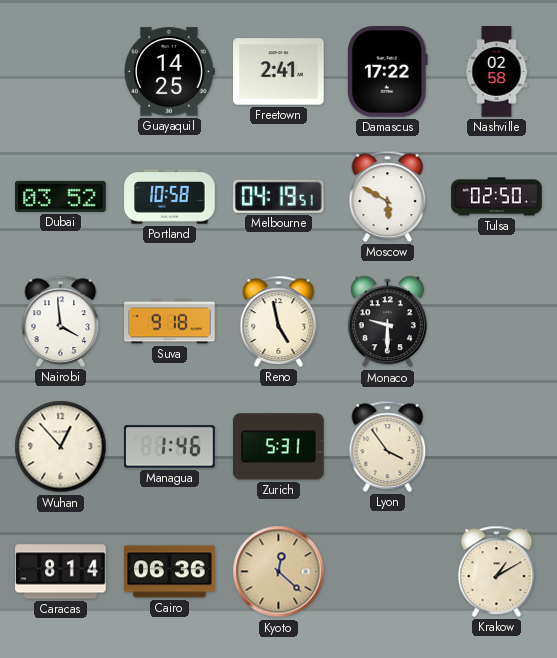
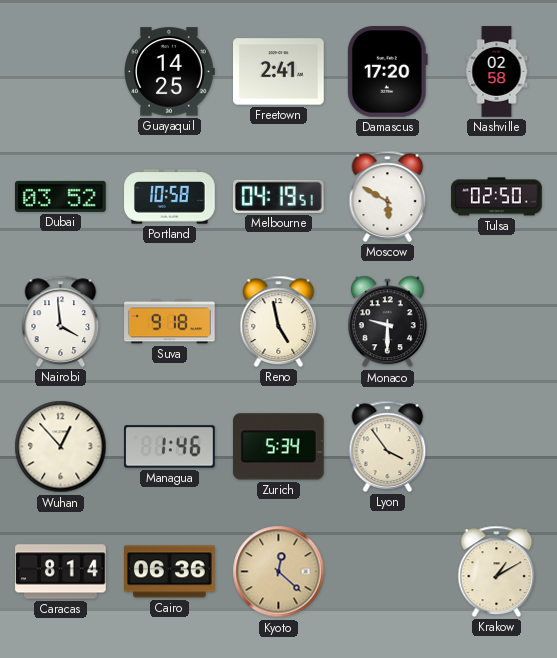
Damascus: 17:22 -> 17:20
Zurich: 5:31 -> 5:34
